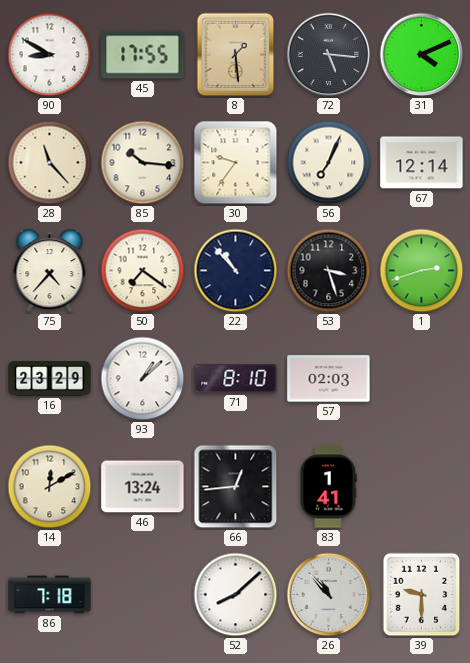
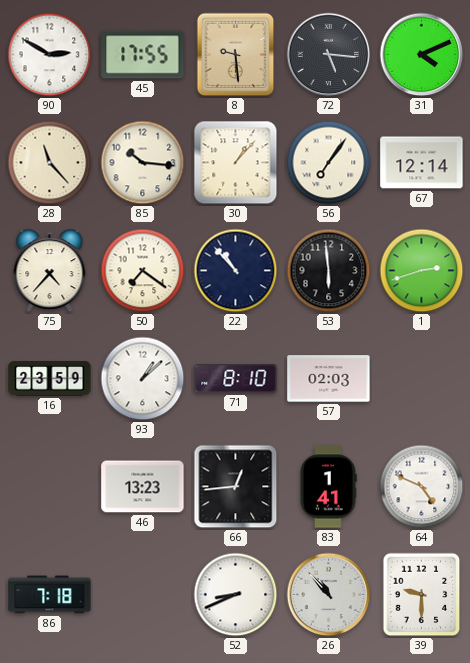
90: 8:50 -> 2:50
8: 1:29 -> 9:29
30: 9:36 -> 1:07
56: 7:04 -> 7:06
53: 3:27 -> 5:59
16: 23:29 -> 23:59
14: 12:10 -> none
46: 13:24 -> 13:23
64: none -> 4:49
52: 8:08 -> 8:41
